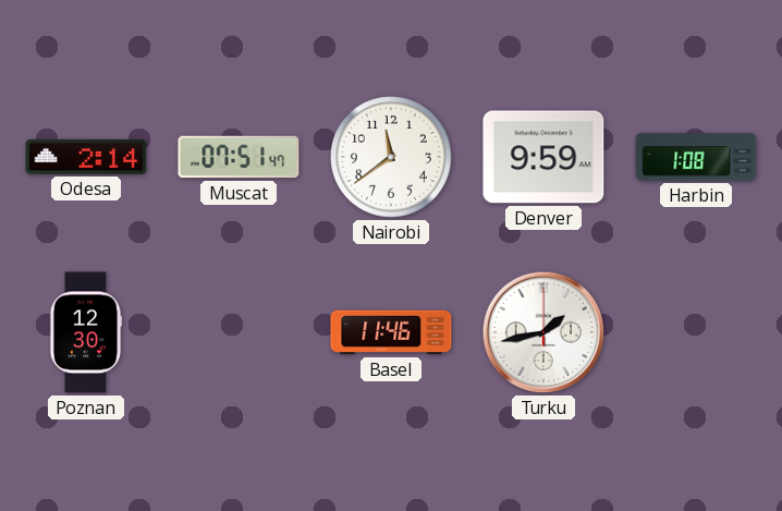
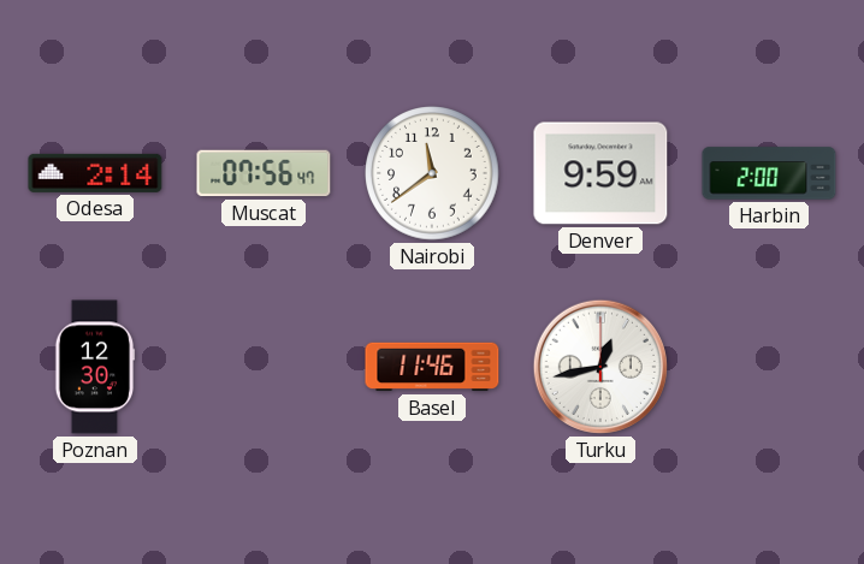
Muscat: 07:51 -> 07:56
Harbin: 1:08 -> 2:00
Turku: 1:43 -> 12:43
